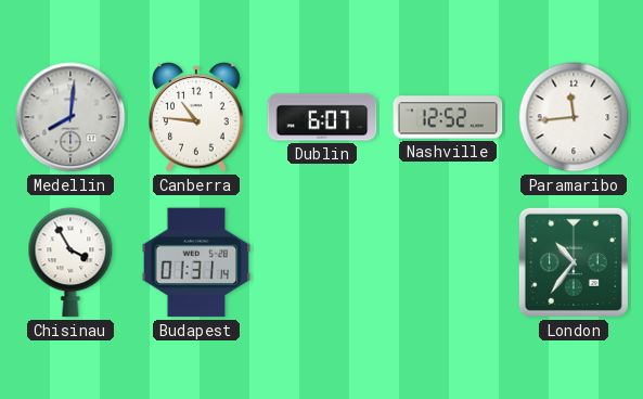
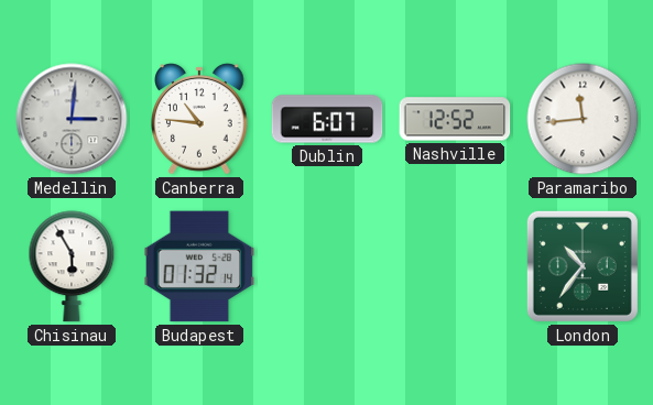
Medellin: 8:01 -> 3:01
Chisinau: 3:55 -> 5:55
Budapest: 01:31 -> 01:32
